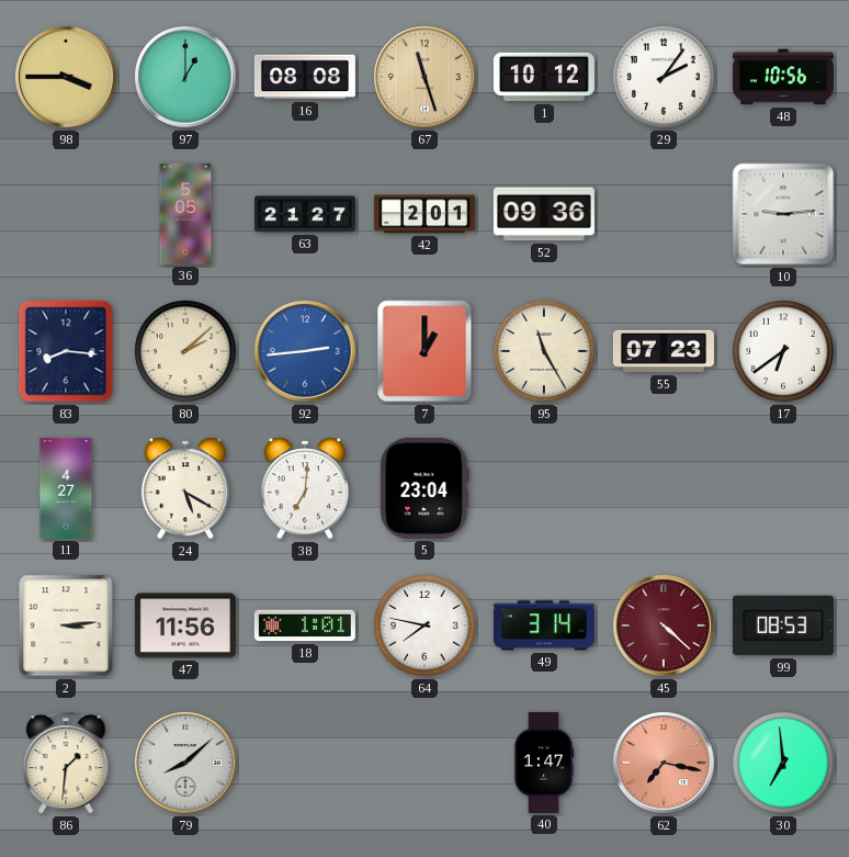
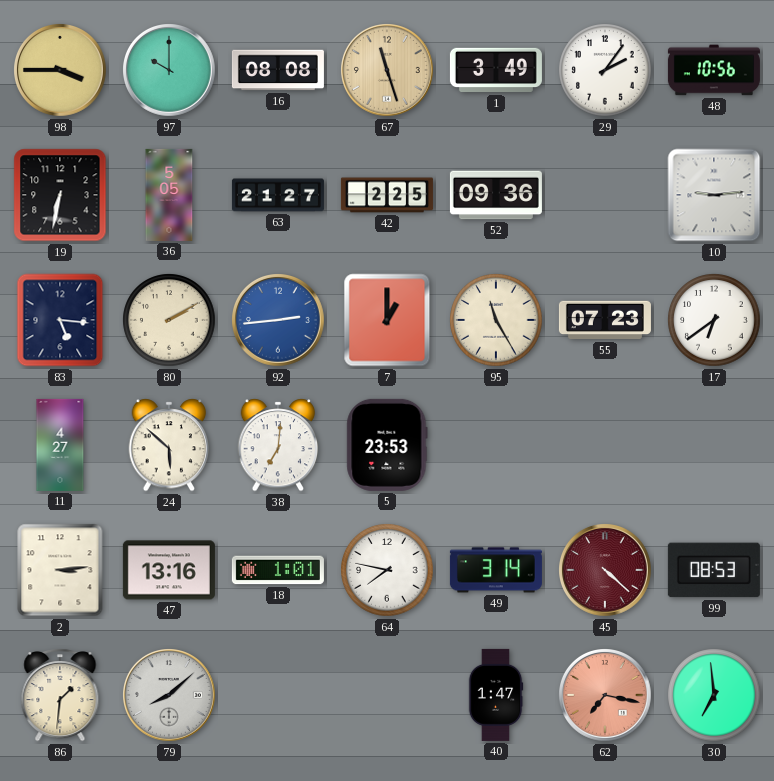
97: 1:00 -> 10:00
1: 10:12 -> 3:49
19: none -> 6:32
42: 2:01 -> 2:25
83: 8:16 -> 5:16
80: 2:08 -> 2:10
24: 5:20 -> 5:52
5: 23:04 -> 23:53
47: 11:56 -> 13:16
